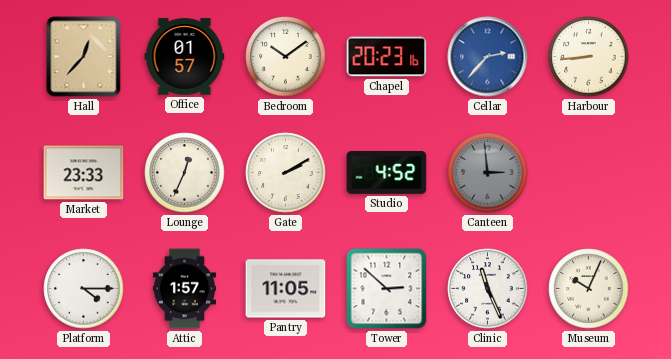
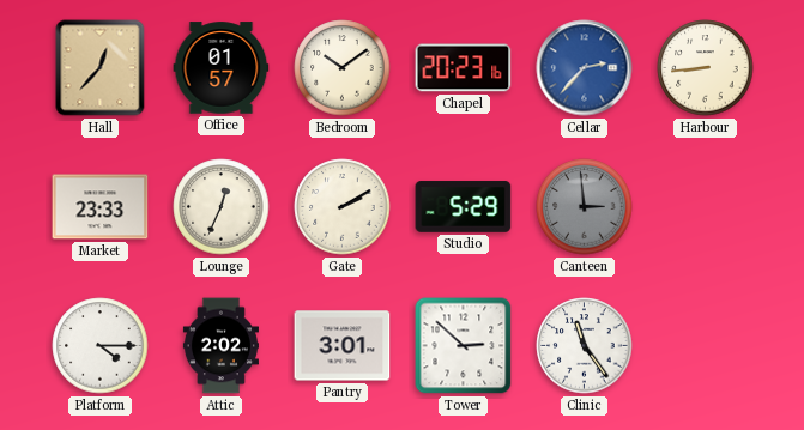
Studio: 4:52 -> 5:29
Attic: 1:57 -> 2:02
Pantry: 11:05 -> 3:01
Clinic: 11:26 -> 11:24
Museum: 10:04 -> none
